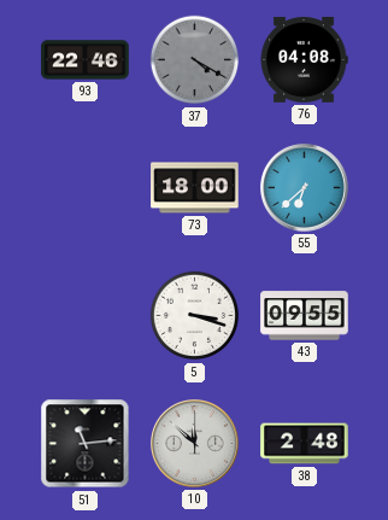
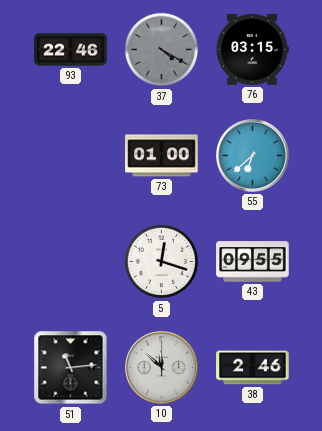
76: 04:08 -> 03:15
73: 18:00 -> 01:00
5: 3:18 -> 12:18
38: 2:48 -> 2:46
